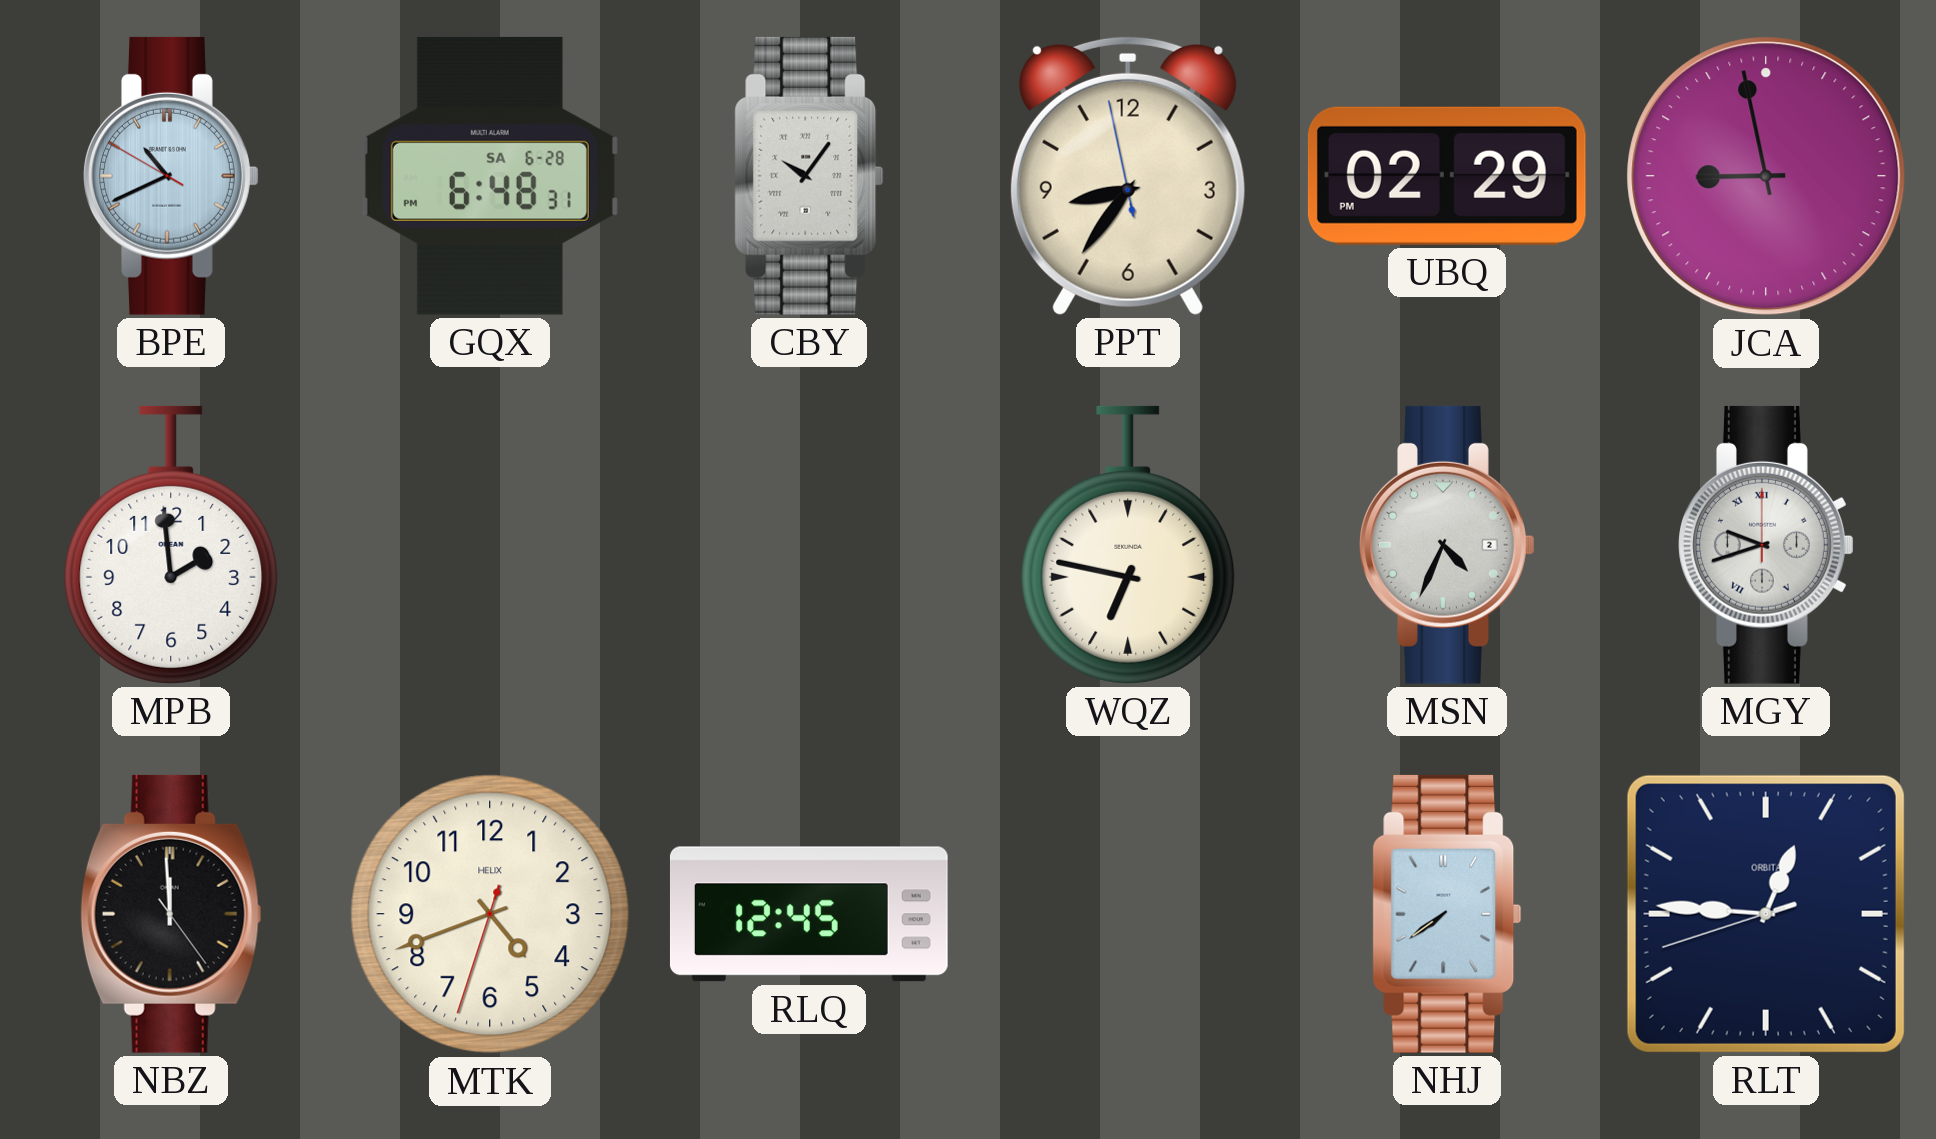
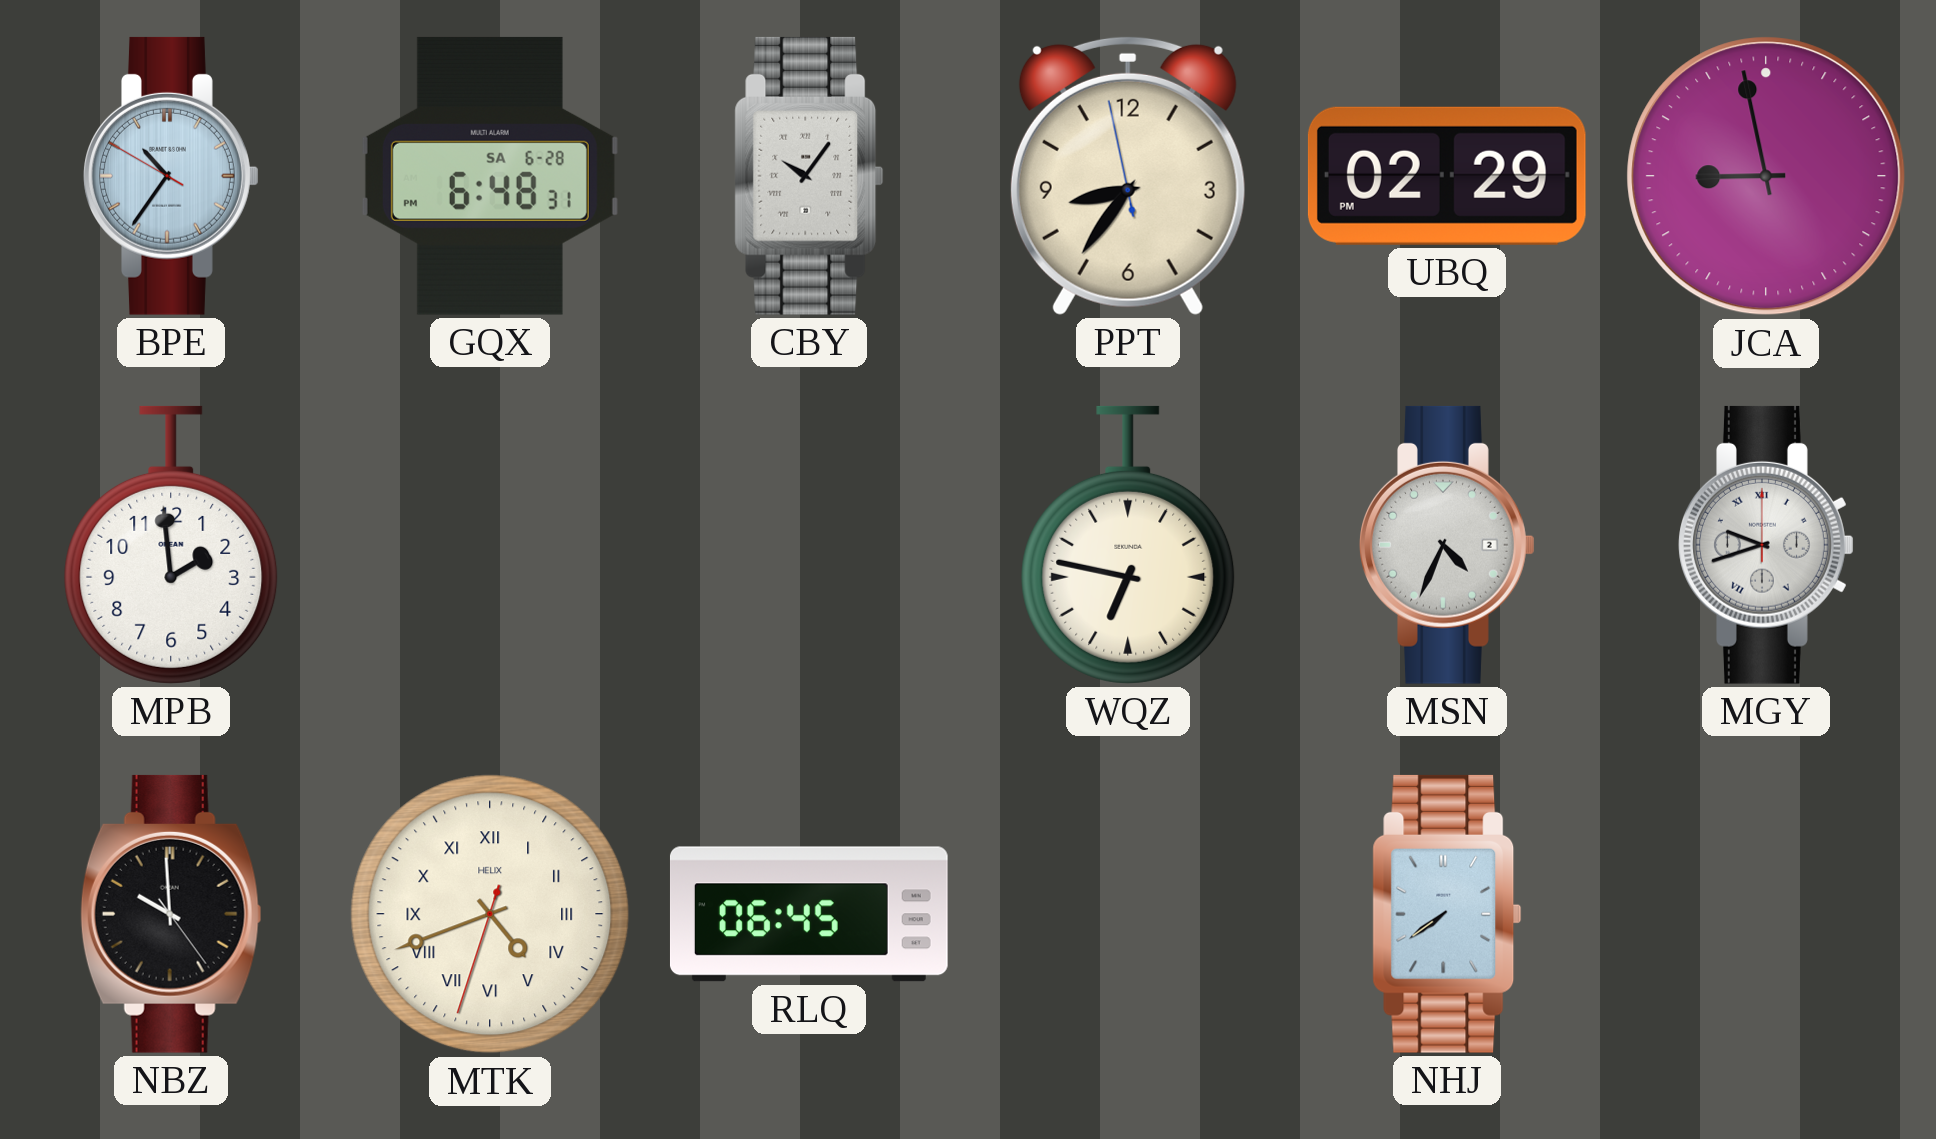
BPE: 10:40 -> 10:35
NBZ: 11:59 -> 9:59
MTK numerals: Arabic -> Roman
RLQ: 12:45 -> 06:45
RLT: 12:45 -> none
